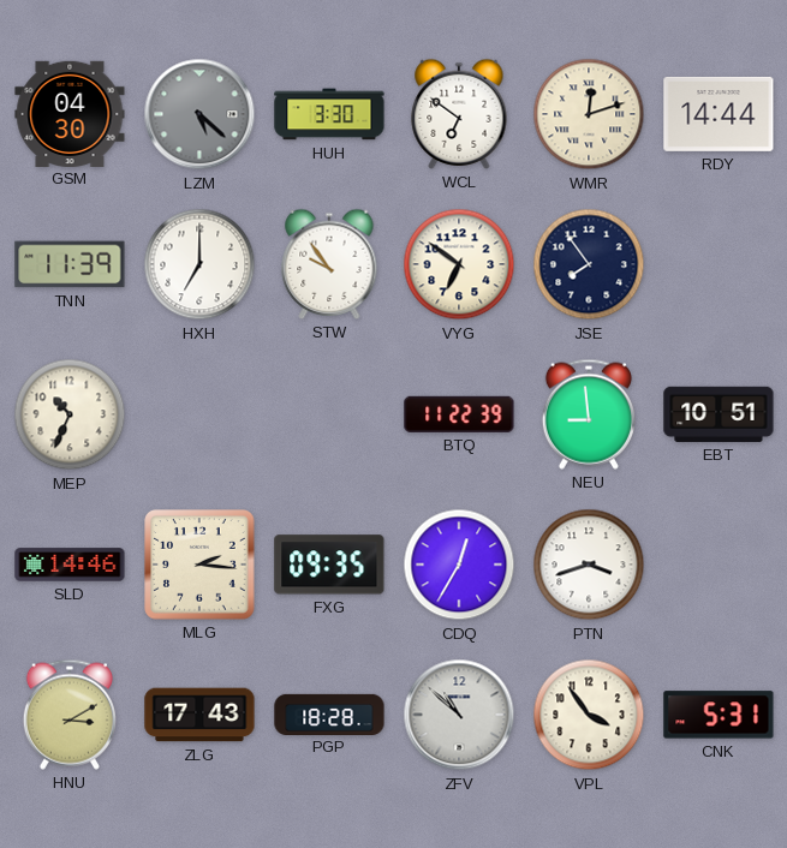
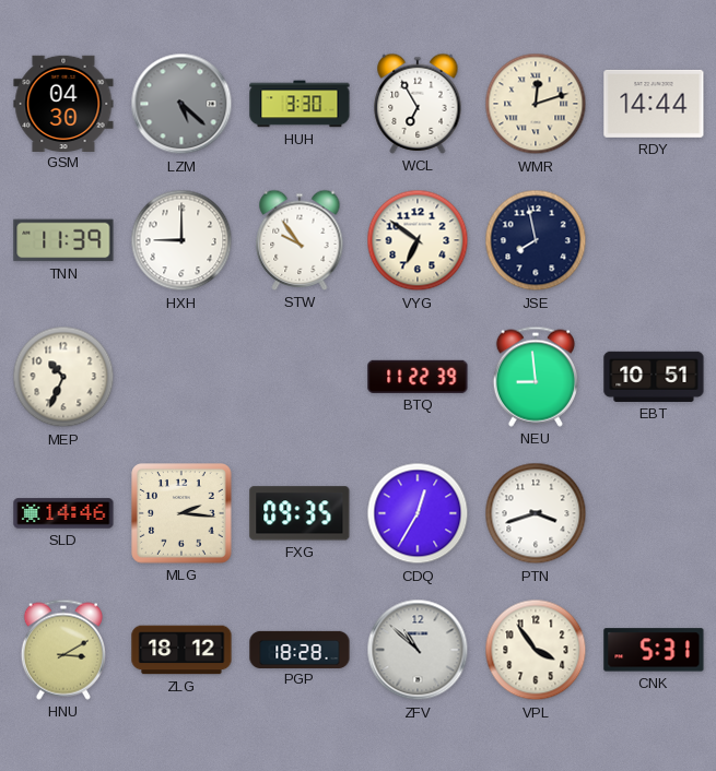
WCL: 6:51 -> 6:55
HXH: 7:00 -> 9:00
JSE: 7:54 -> 7:58
ZLG: 17:43 -> 18:12
